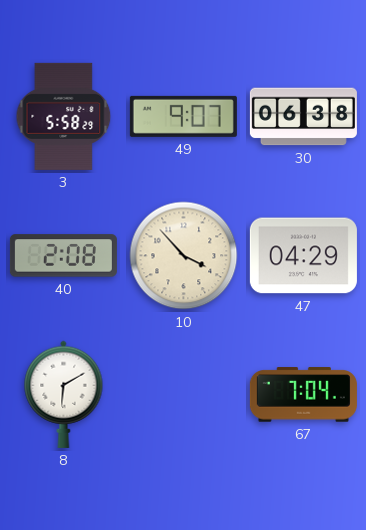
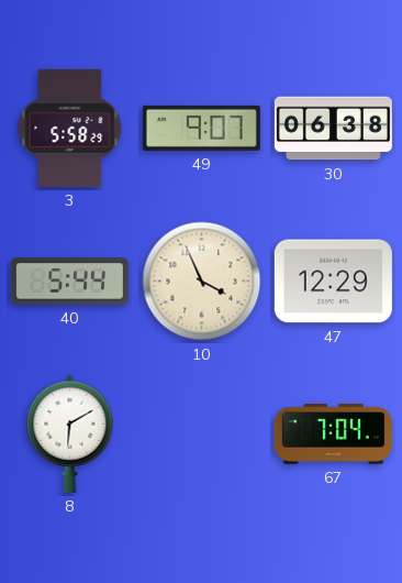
40: 2:08 -> 5:44
10: 3:53 -> 3:56
47: 04:29 -> 12:29
